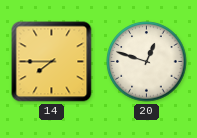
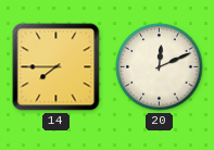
20: 12:48 -> 12:11
